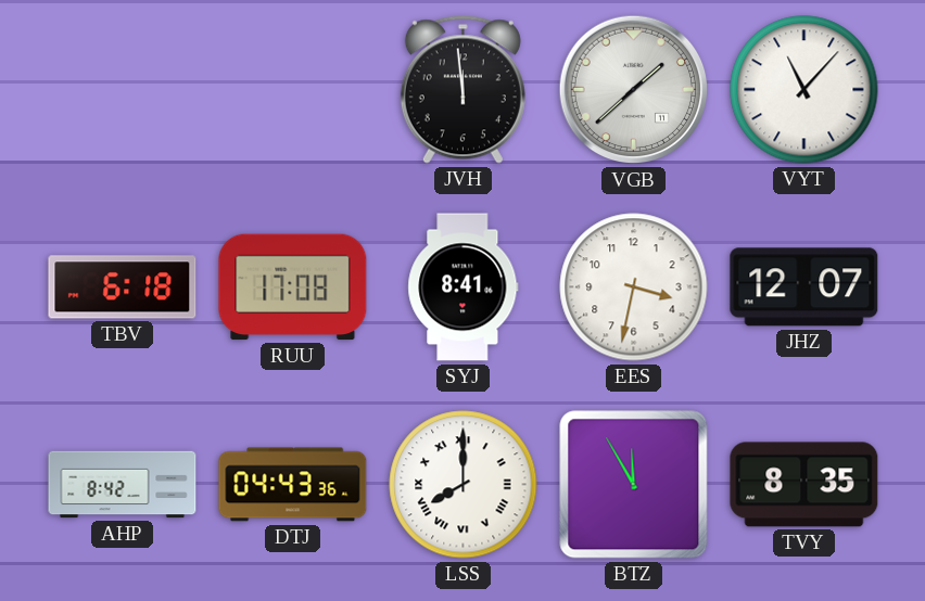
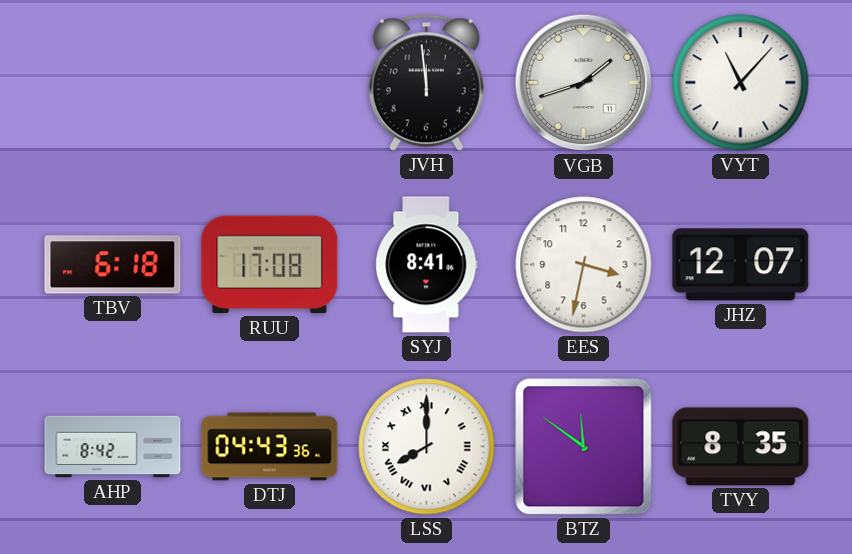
VGB: 1:38 -> 1:42
BTZ: 11:55 -> 11:51
